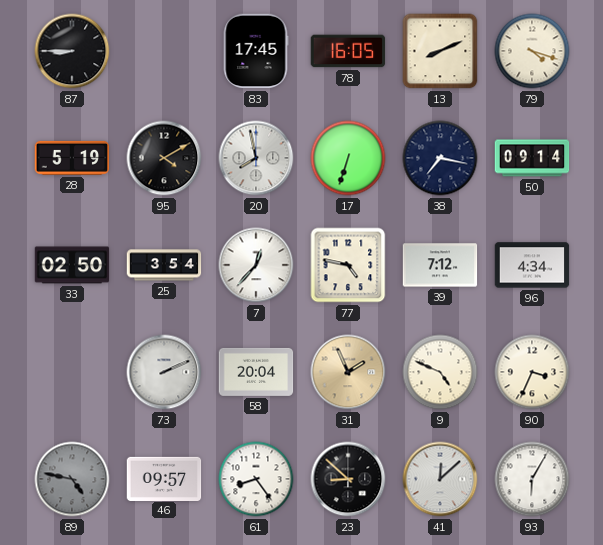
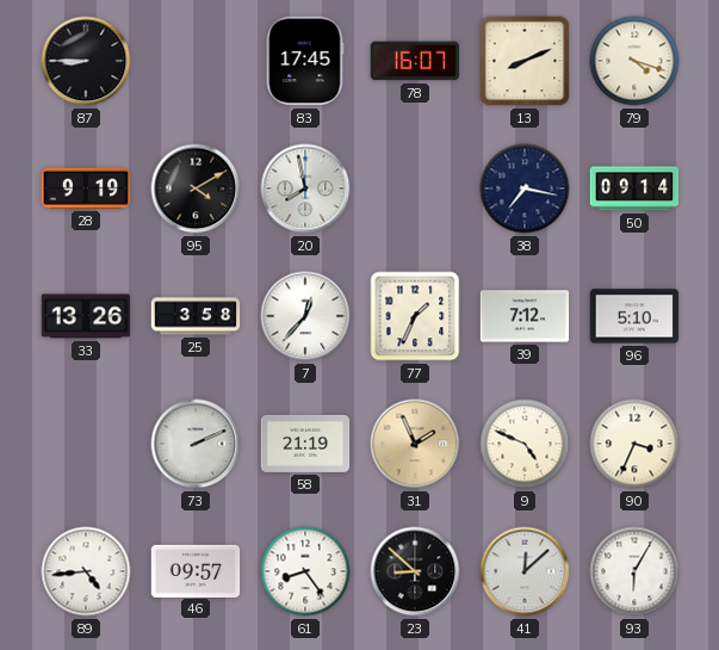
78: 16:05 -> 16:07
28: 5:19 -> 9:19
17: 6:33 -> none
33: 02:50 -> 13:26
25: 3:54 -> 3:58
77: 4:47 -> 1:34
96: 4:34 -> 5:10
58: 20:04 -> 21:19
89: 4:47 -> 4:44
89 dial: grey -> white
